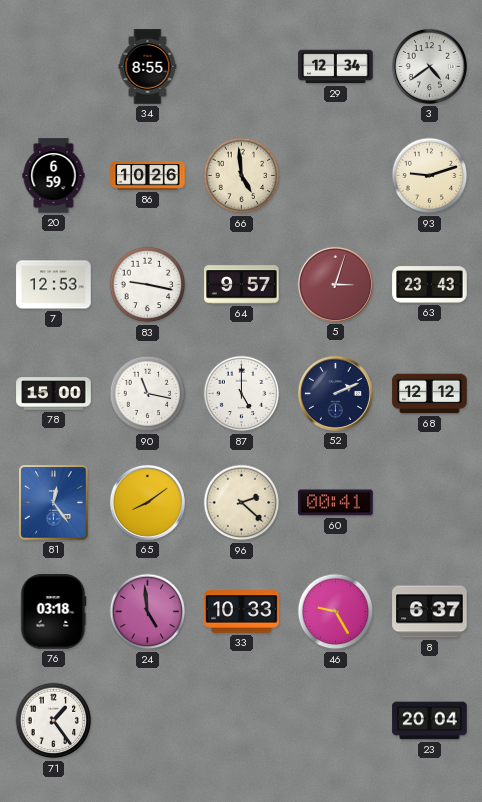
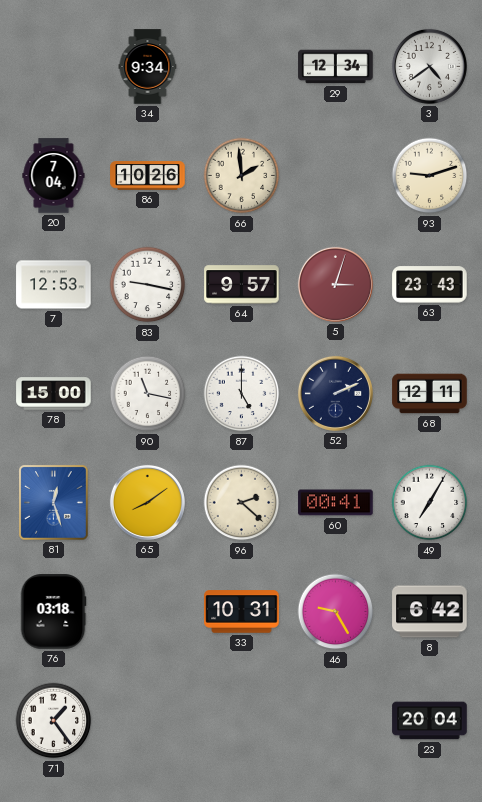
34: 8:55 -> 9:34
20: 6:59 -> 7:04
66: 4:59 -> 1:59
68: 12:12 -> 12:11
81: 12:24 -> 12:27
49: none -> 7:05
24: 4:59 -> none
33: 10:33 -> 10:31
8: 6:37 -> 6:42
